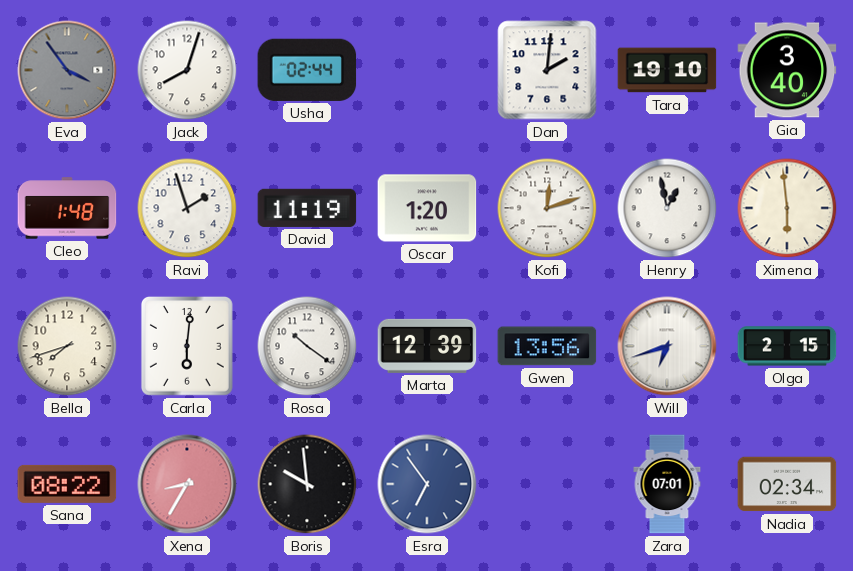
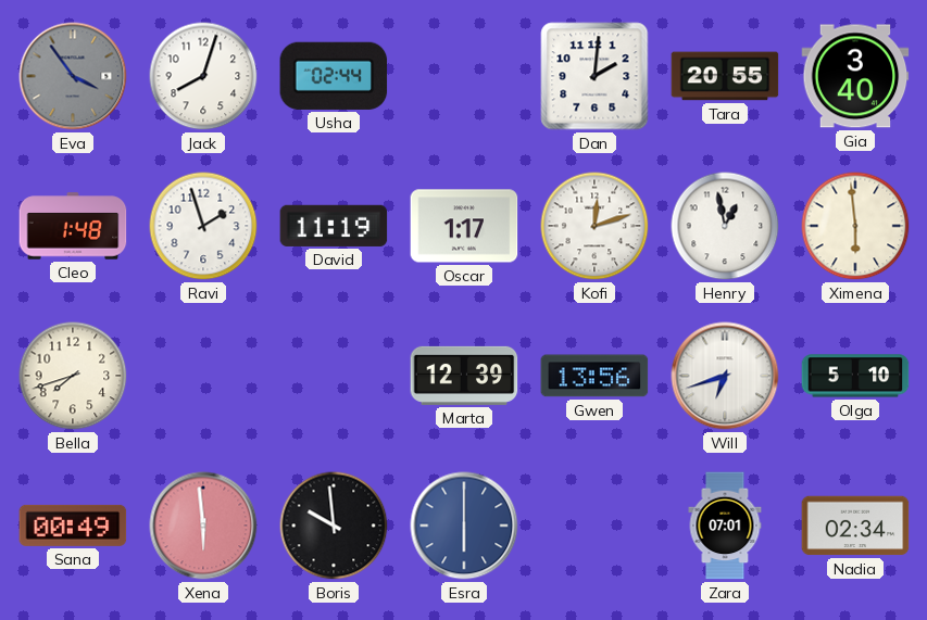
Tara: 19:10 -> 20:55
Oscar: 1:20 -> 1:17
Carla: 6:01 -> none
Rosa: 10:21 -> none
Olga: 2:15 -> 5:10
Sana: 08:22 -> 00:49
Xena: 8:35 -> 5:59
Esra: 6:54 -> 6:00
